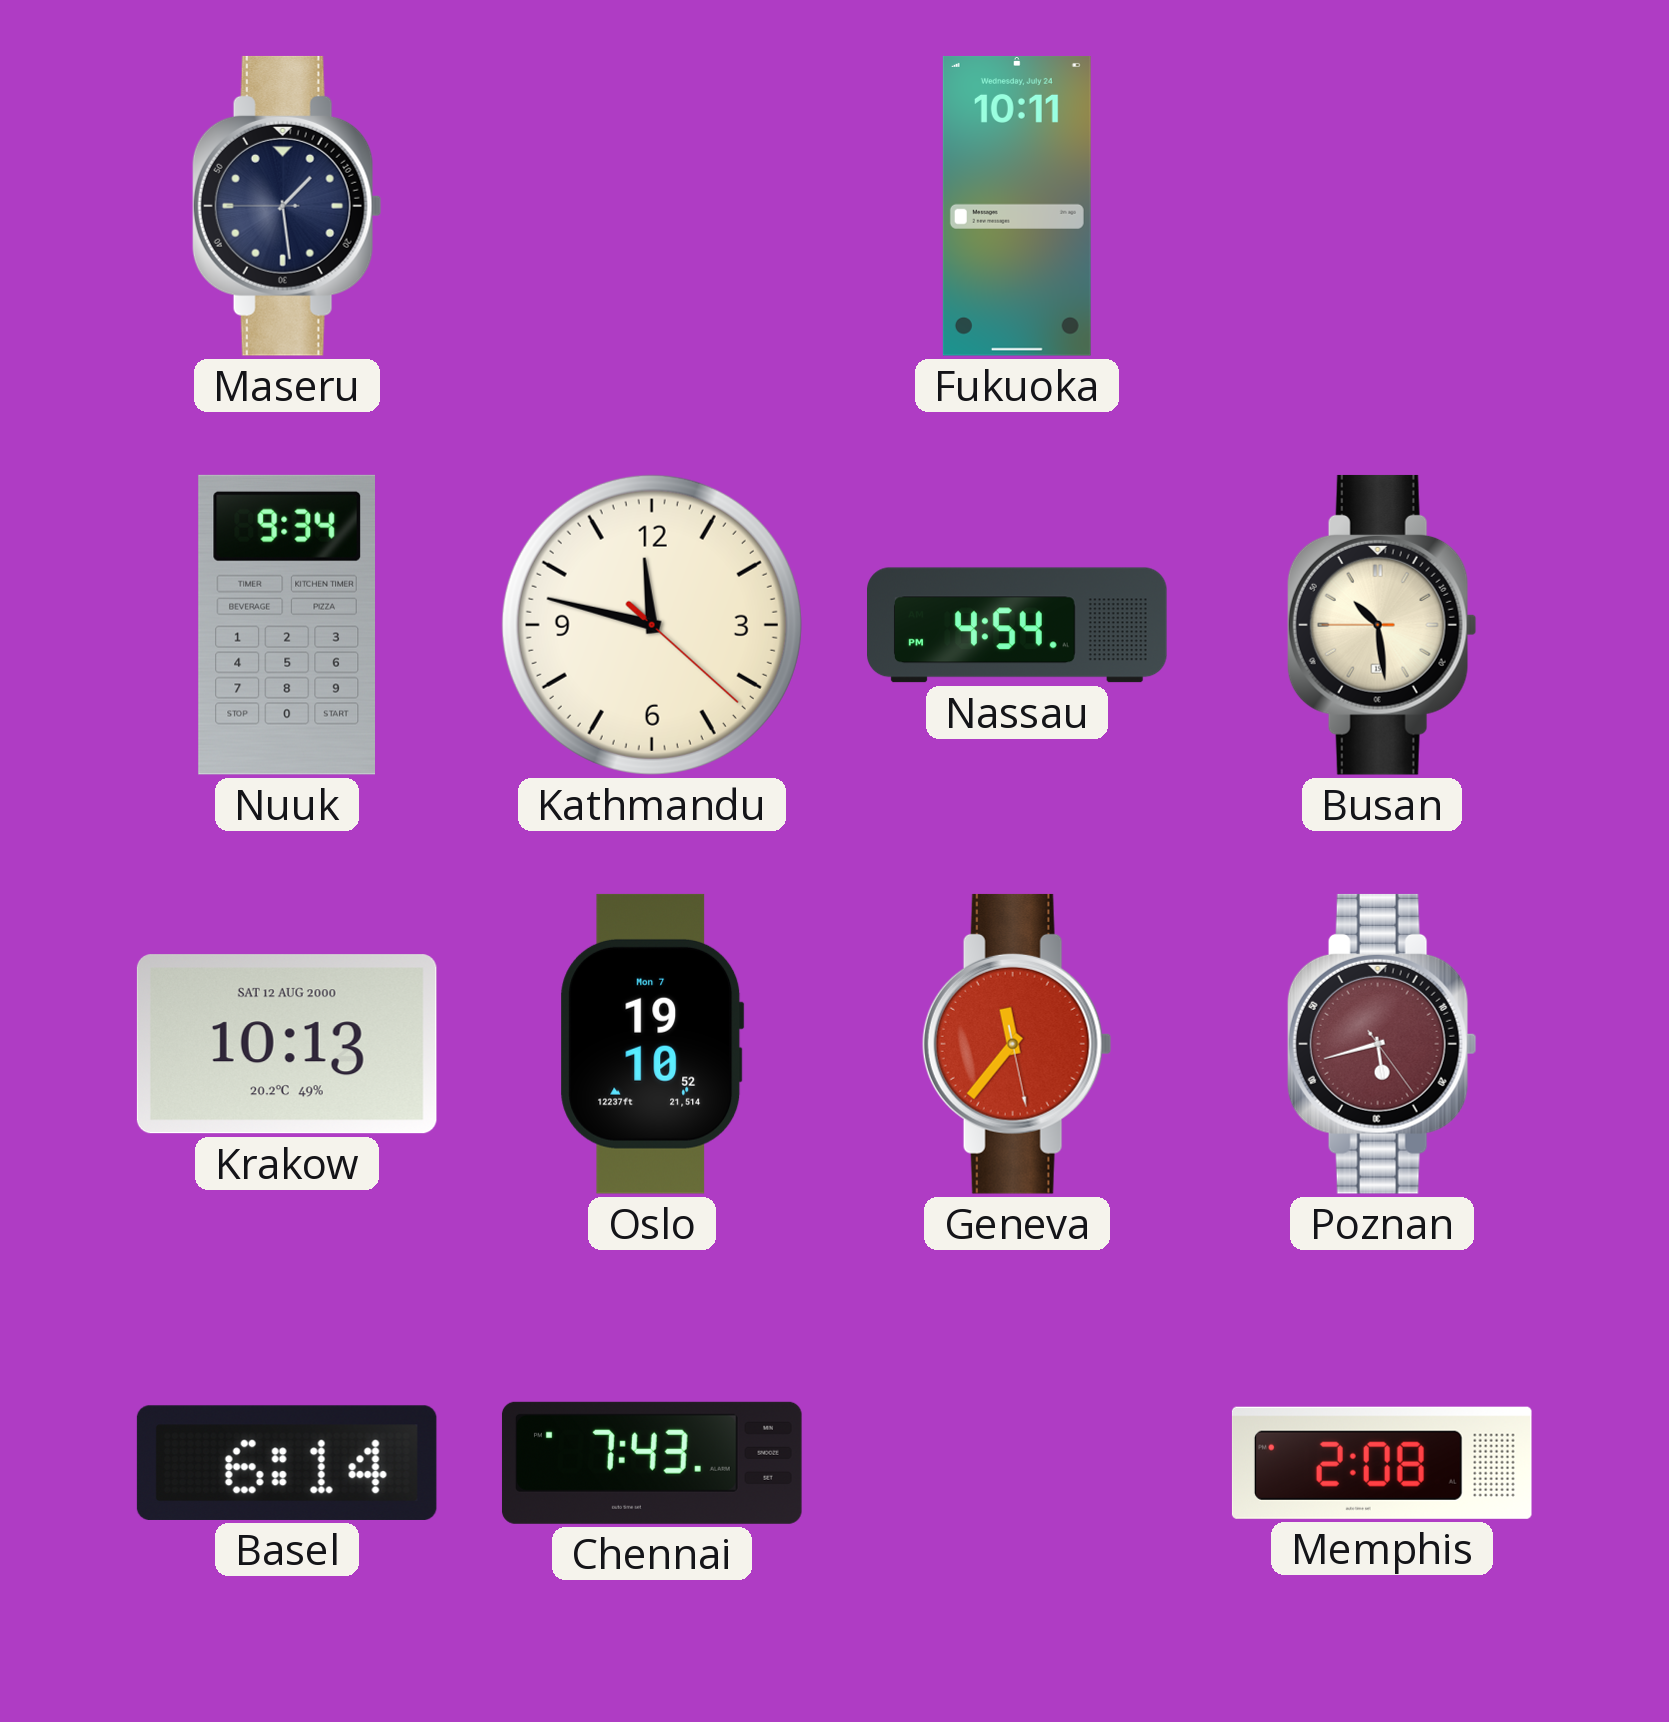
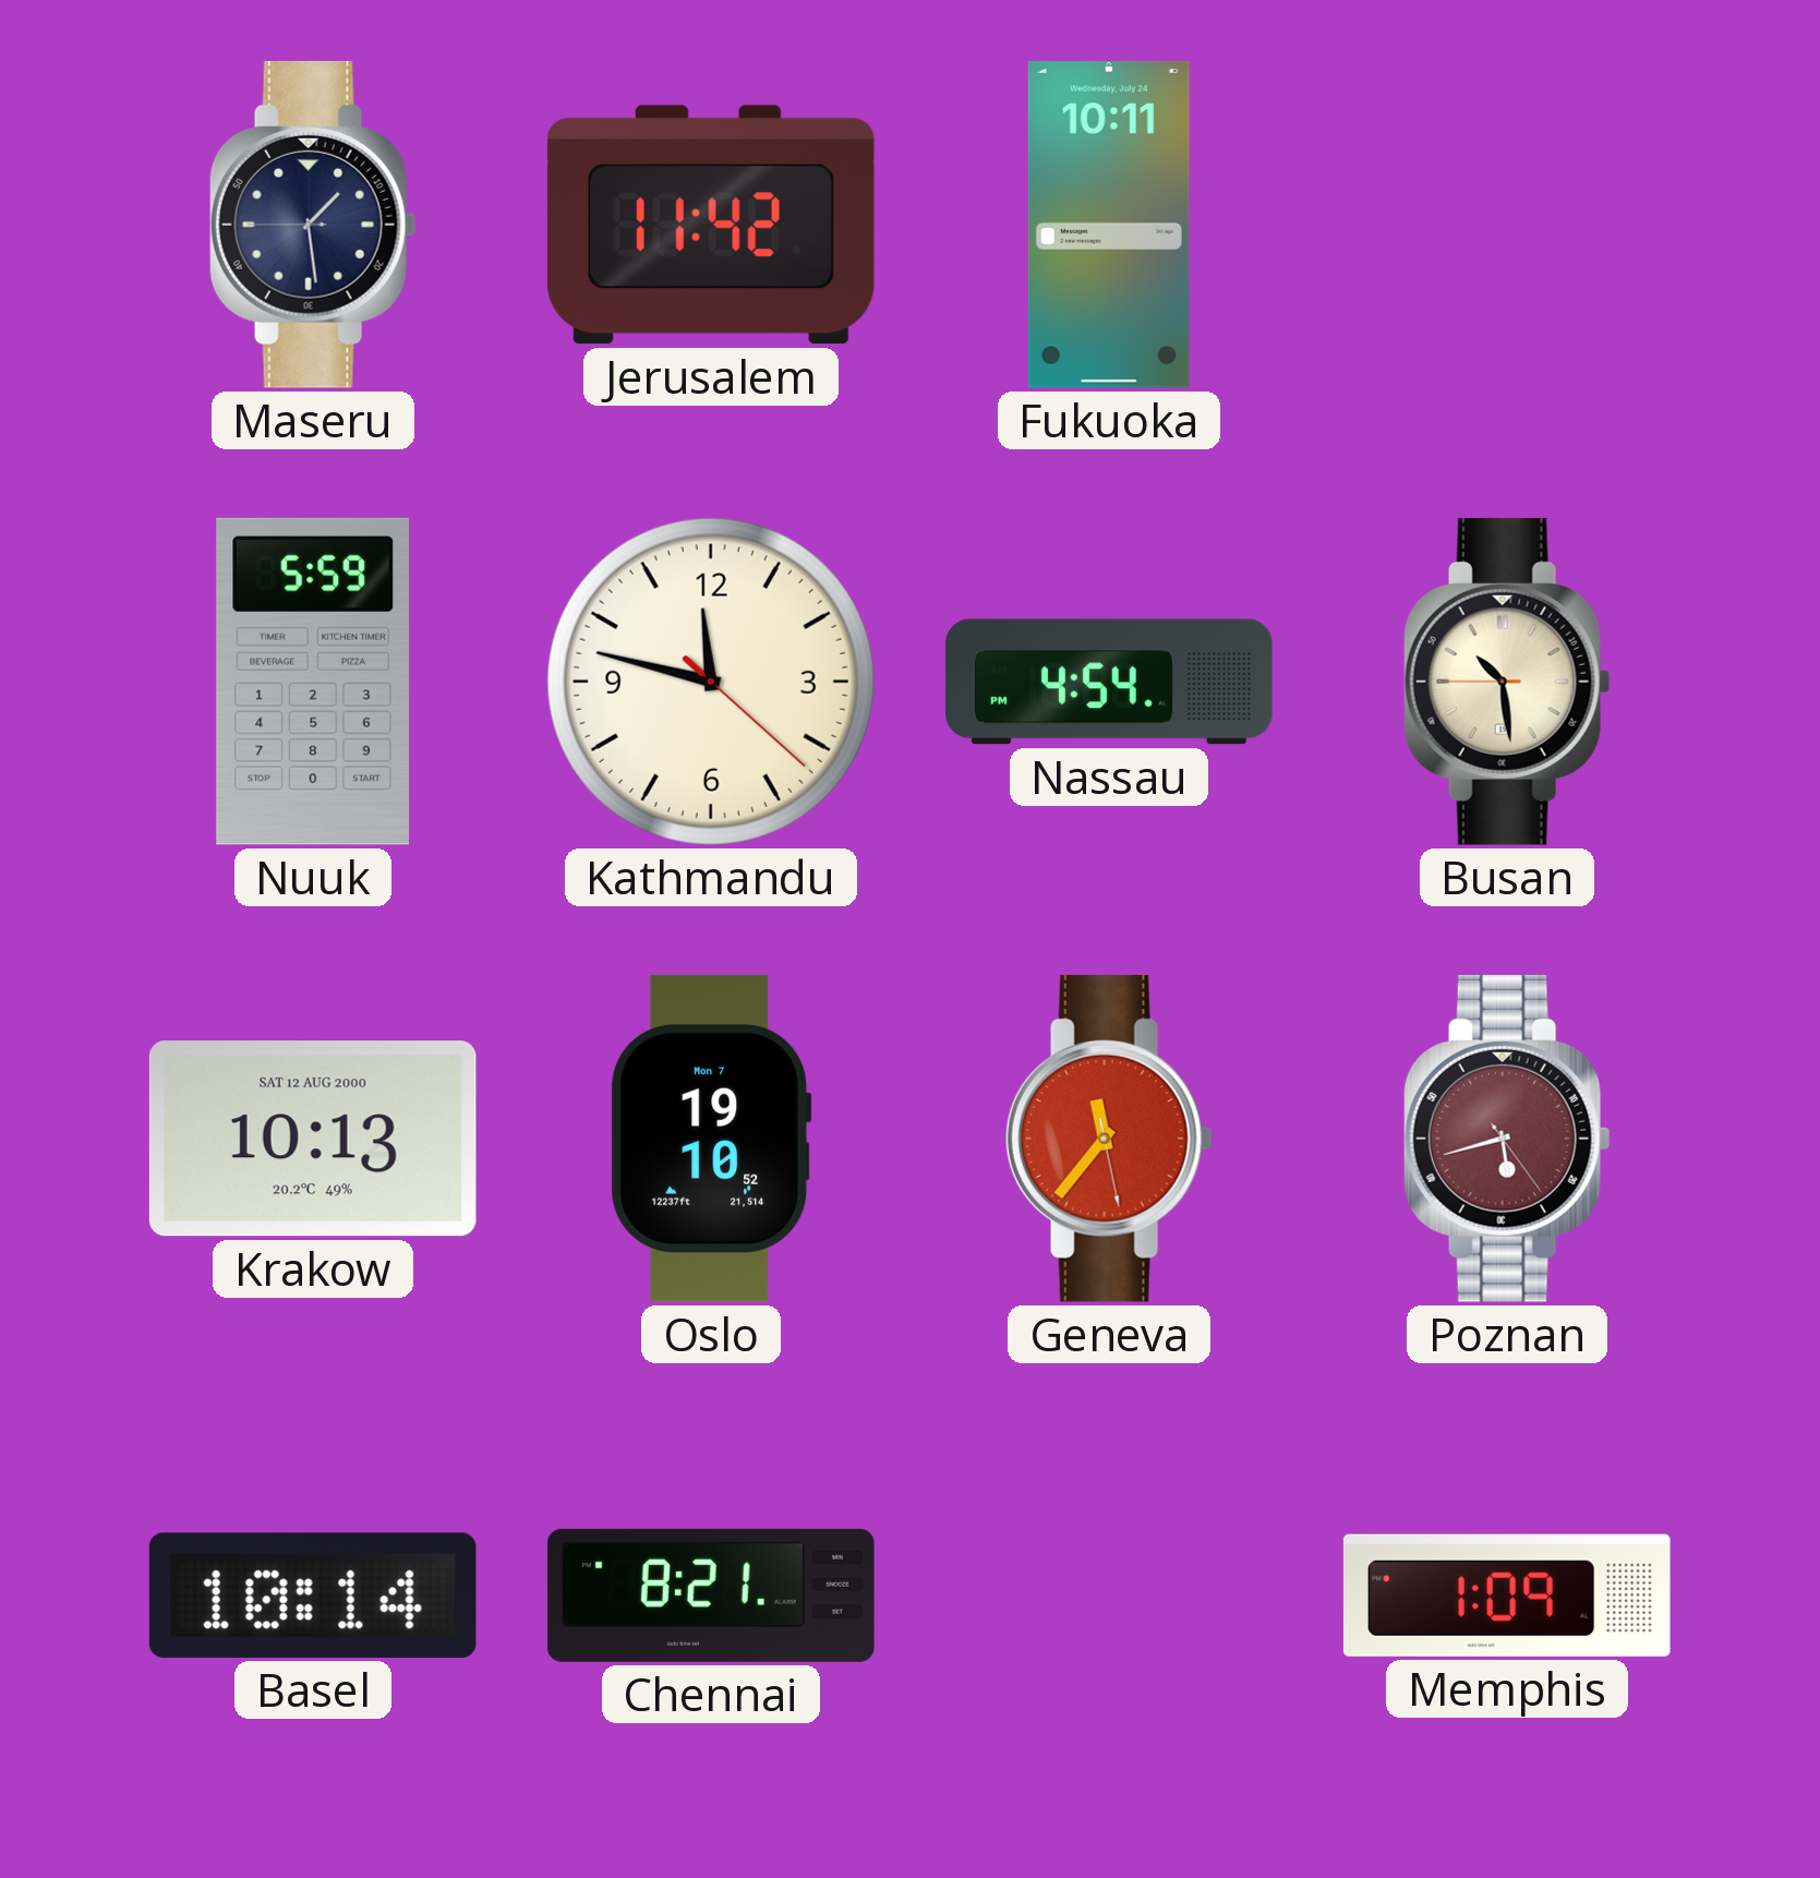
Jerusalem: none -> 11:42
Nuuk: 9:34 -> 5:59
Basel: 6:14 -> 10:14
Chennai: 7:43 -> 8:21
Memphis: 2:08 -> 1:09
